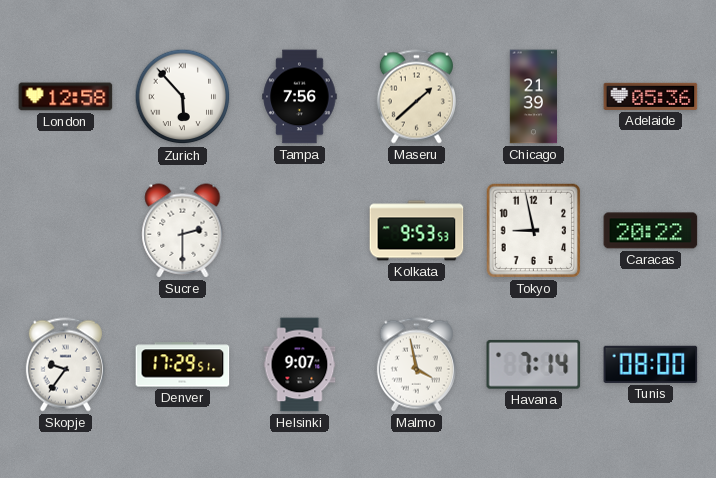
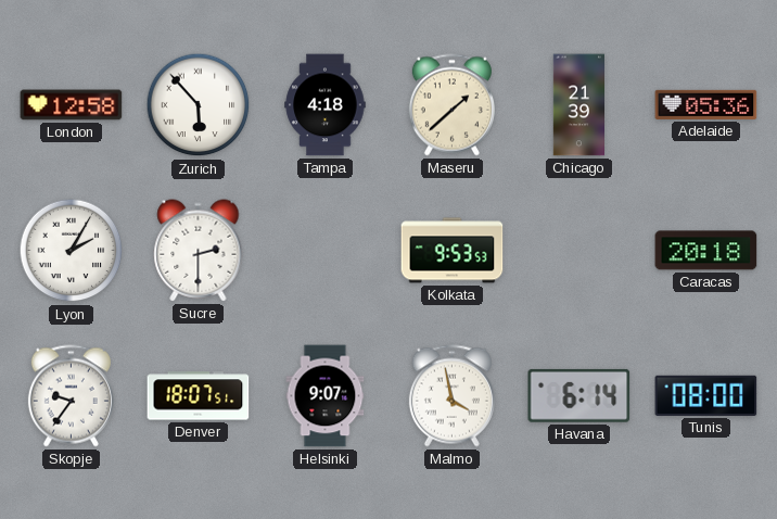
Tampa: 7:56 -> 4:18
Lyon: none -> 2:05
Tokyo: 8:58 -> none
Caracas: 20:22 -> 20:18
Denver: 17:29 -> 18:07
Havana: 7:14 -> 6:14
